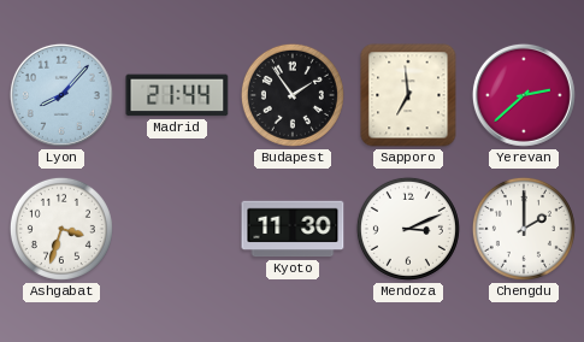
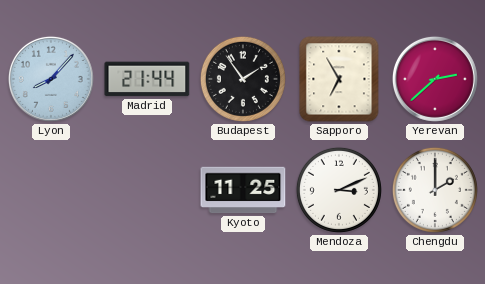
Sapporo: 6:59 -> 6:55
Ashgabat: 3:33 -> none
Kyoto: 11:30 -> 11:25
